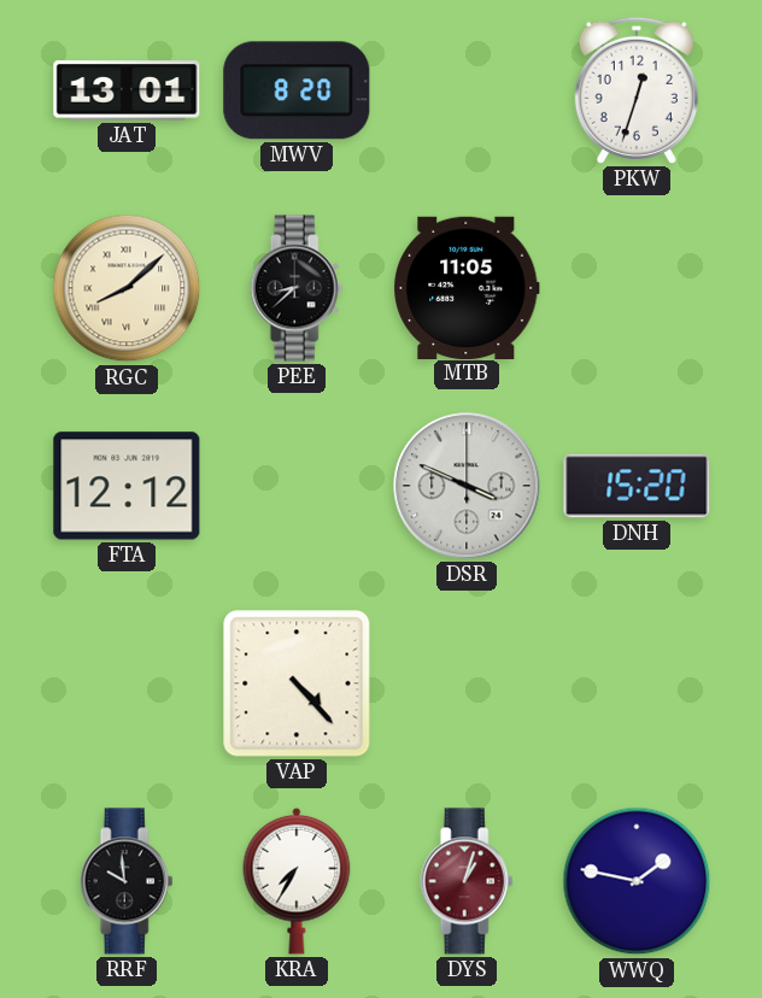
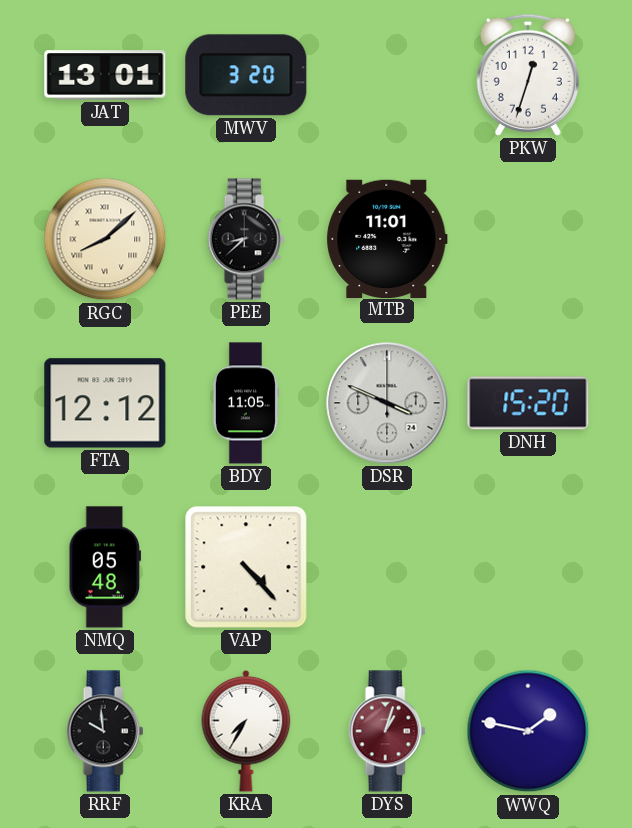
MWV: 8:20 -> 3:20
MTB: 11:05 -> 11:01
BDY: none -> 11:05
NMQ: none -> 05:48
